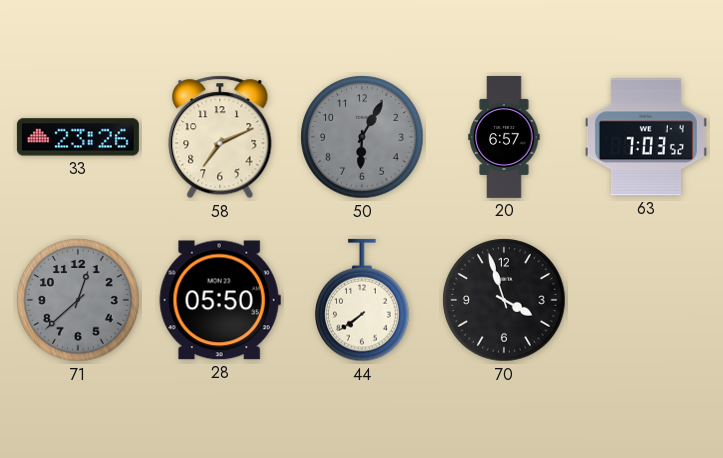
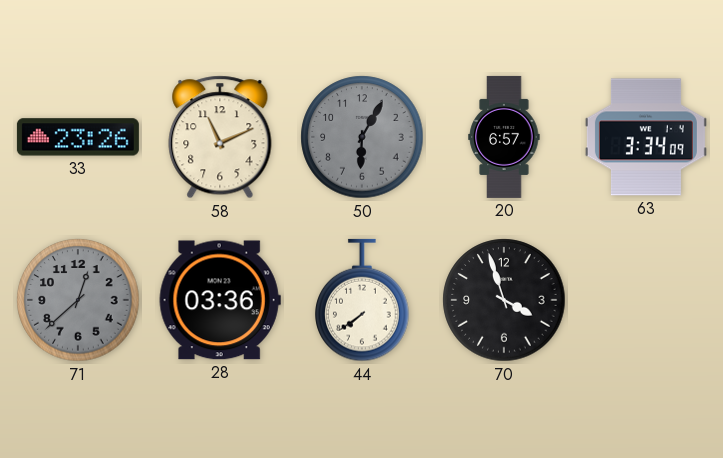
58: 7:11 -> 11:11
63: 7:03 -> 3:34
28: 05:50 -> 03:36
